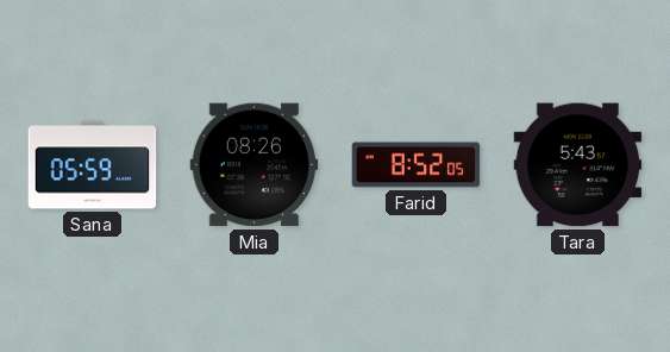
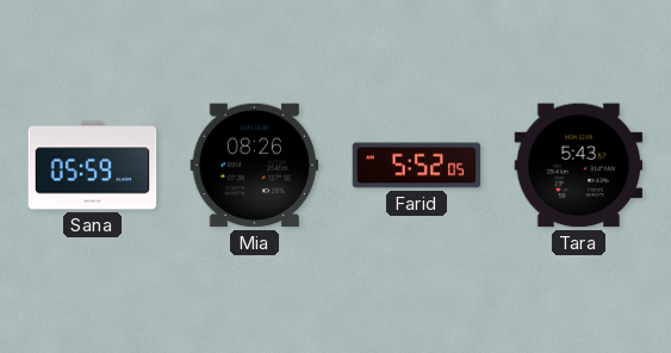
Farid: 8:52 -> 5:52
